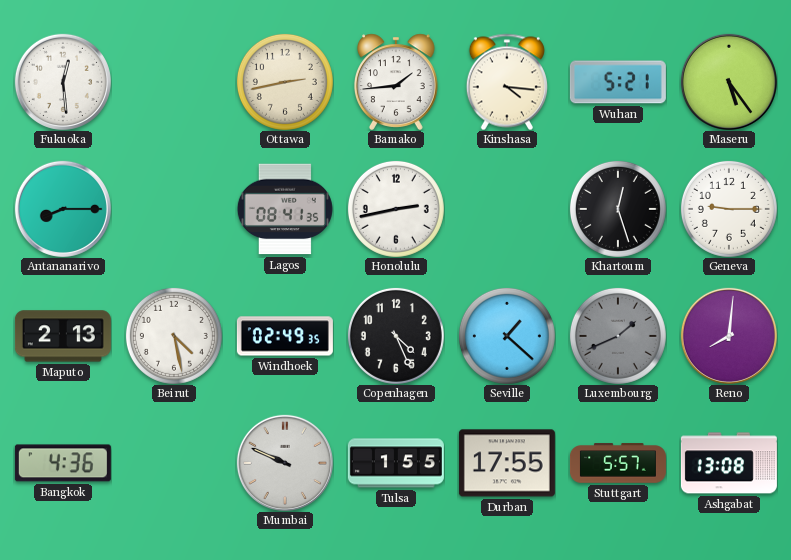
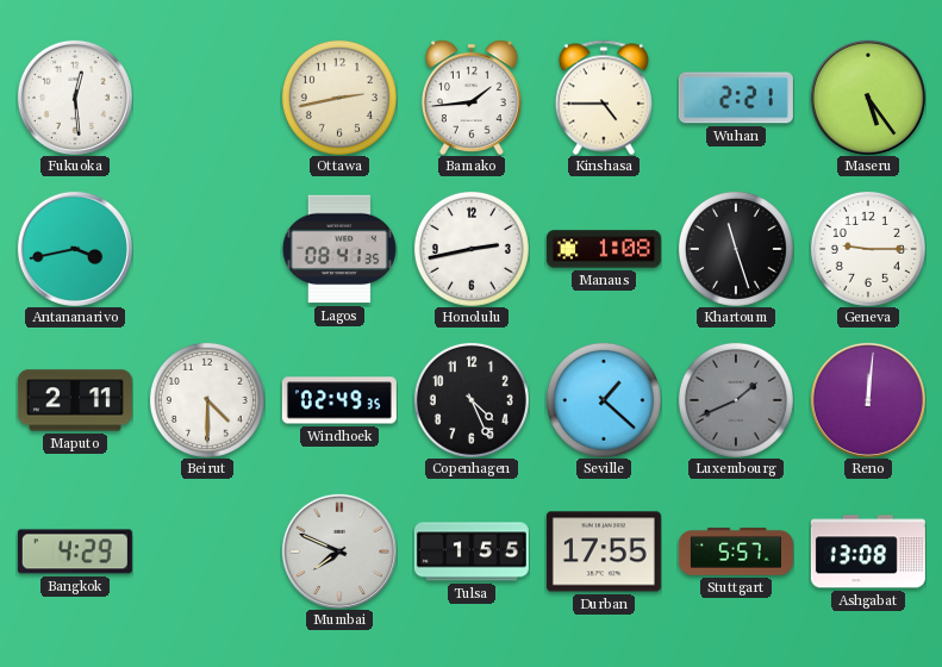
Kinshasa: 4:16 -> 4:45
Wuhan: 5:21 -> 2:21
Antananarivo: 8:15 -> 3:43
Manaus: none -> 1:08
Khartoum: 12:27 -> 11:27
Maputo: 2:13 -> 2:11
Beirut: 4:28 -> 4:30
Reno: 8:01 -> 12:01
Bangkok: 4:36 -> 4:29
Mumbai: 9:49 -> 7:49
